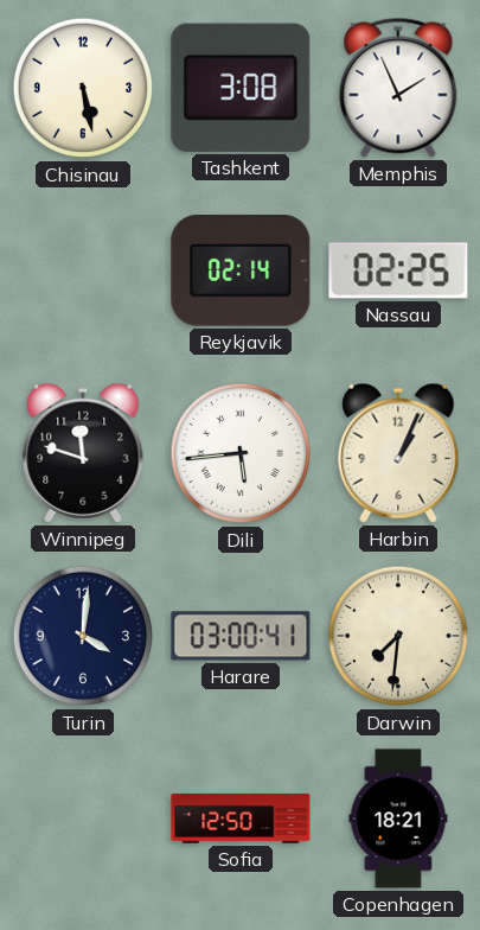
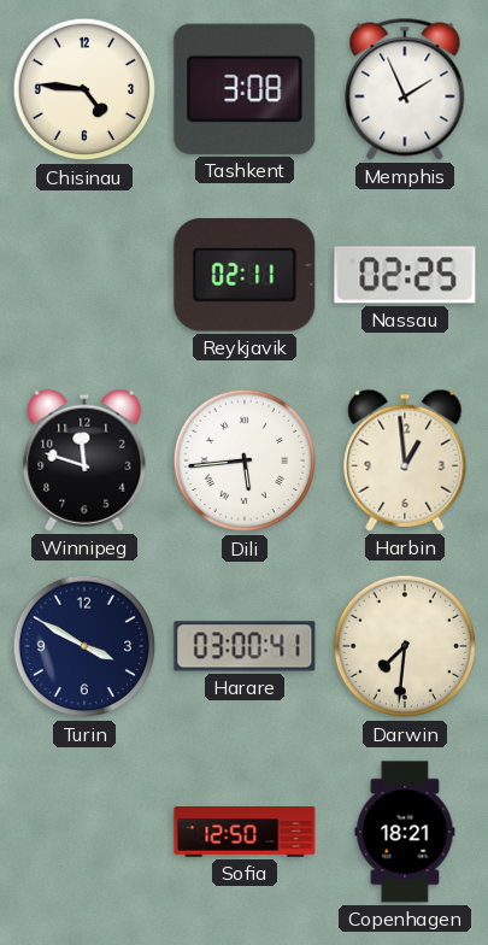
Chisinau: 5:28 -> 4:46
Reykjavik: 02:14 -> 02:11
Harbin: 1:04 -> 12:59
Turin: 4:01 -> 3:50
